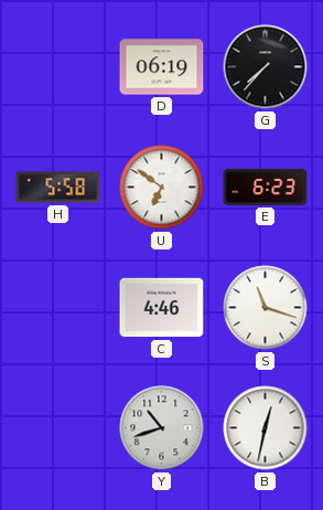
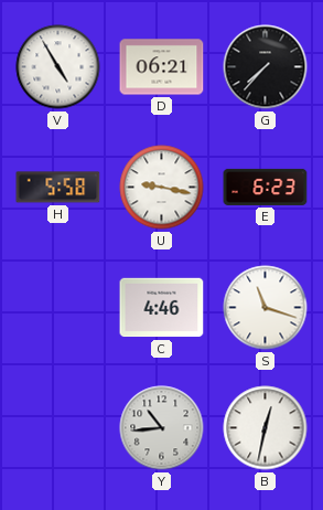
V: none -> 4:55
D: 06:19 -> 06:21
U: 6:51 -> 9:17
Y: 10:42 -> 10:44
